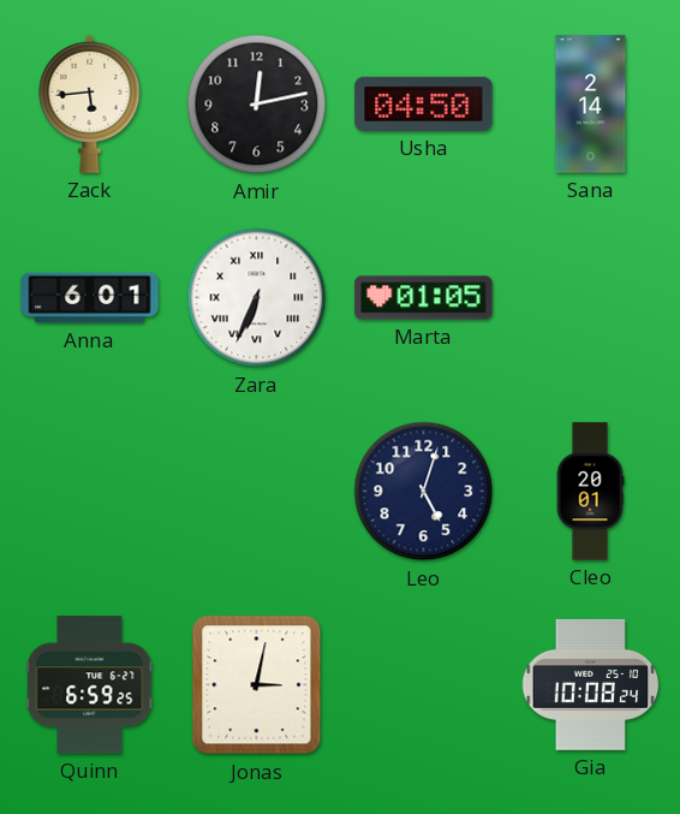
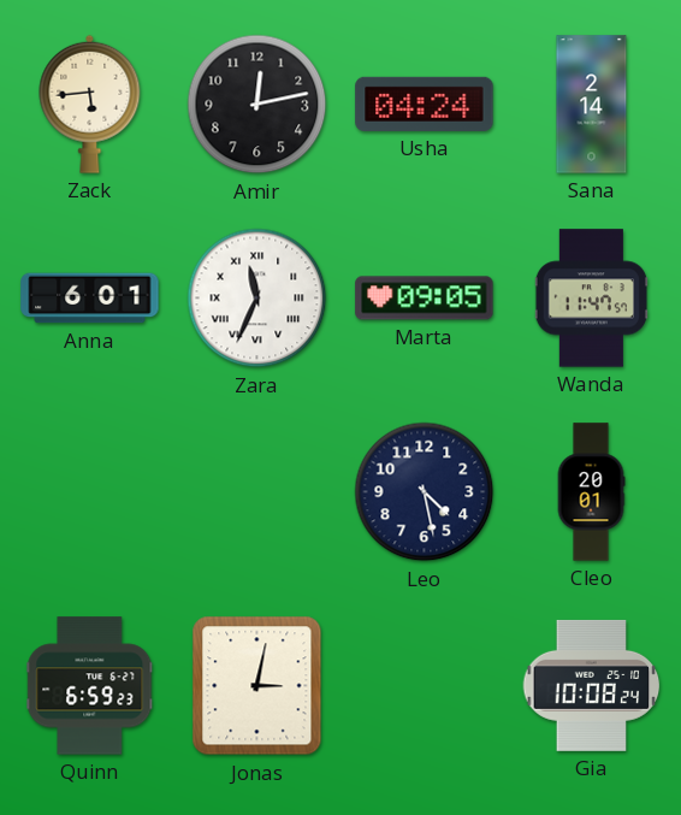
Usha: 04:50 -> 04:24
Zara: 6:34 -> 11:34
Marta: 01:05 -> 09:05
Wanda: none -> 11:47
Leo: 5:03 -> 4:28
Quinn: 6:59:25 -> 6:59:23
